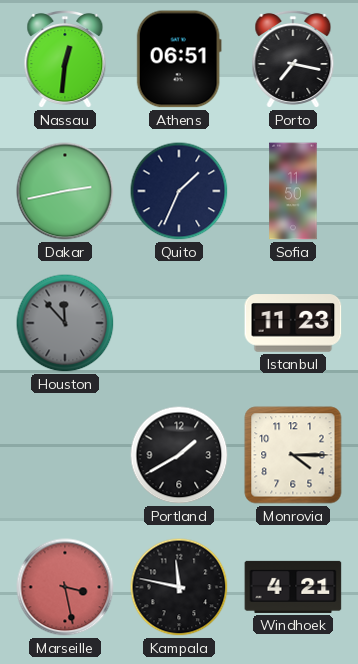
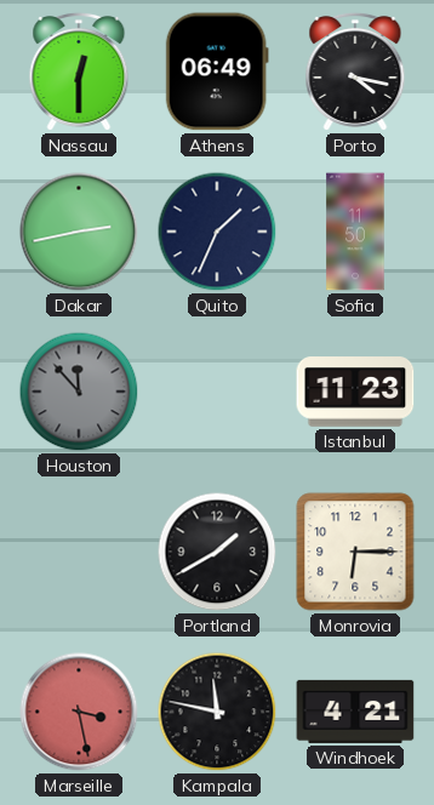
Nassau: 12:31 -> 12:30
Athens: 06:51 -> 06:49
Porto: 7:17 -> 4:17
Monrovia: 4:15 -> 6:15
